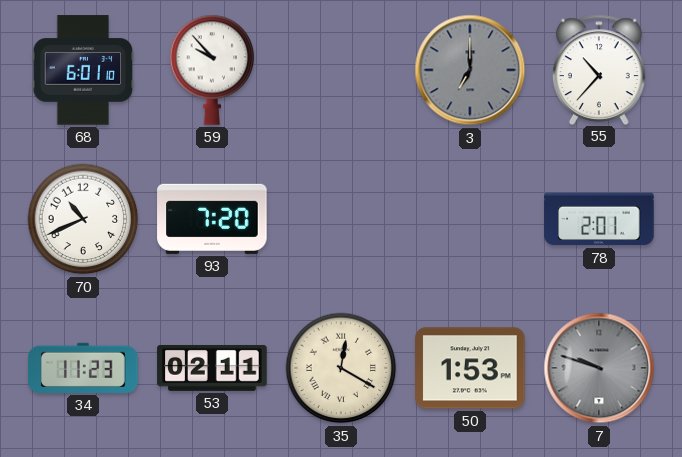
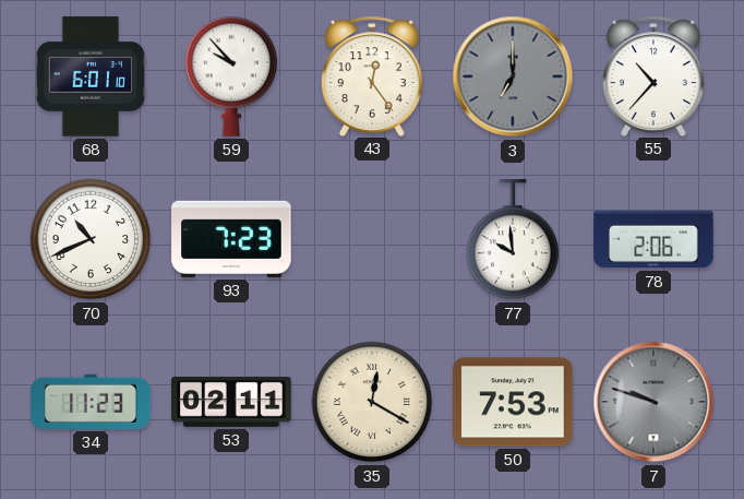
43: none -> 12:24
93: 7:20 -> 7:23
77: none -> 9:59
78: 2:01 -> 2:06
50: 1:53 -> 7:53
